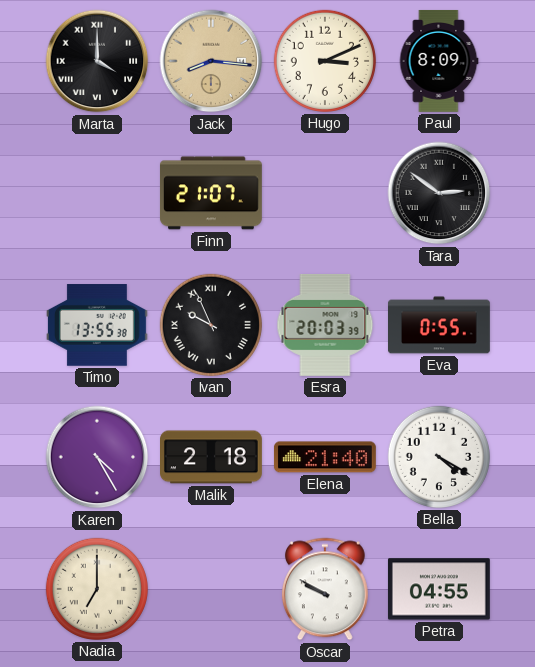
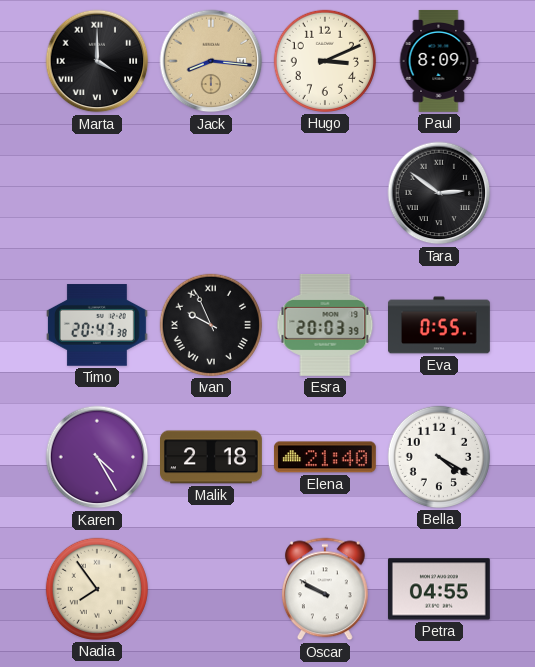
Finn: 21:07 -> none
Timo: 13:55 -> 20:47
Nadia: 7:00 -> 7:54
